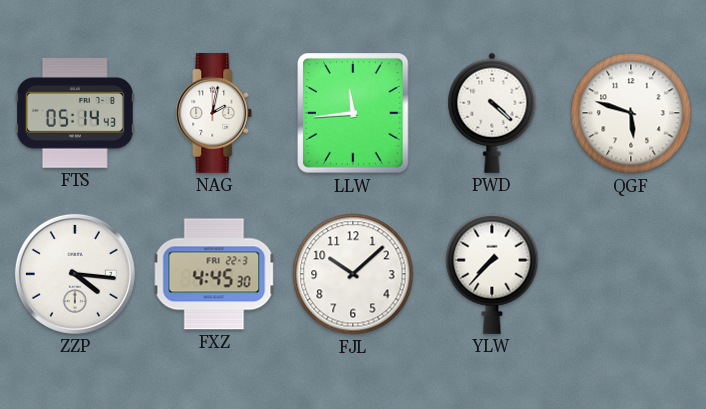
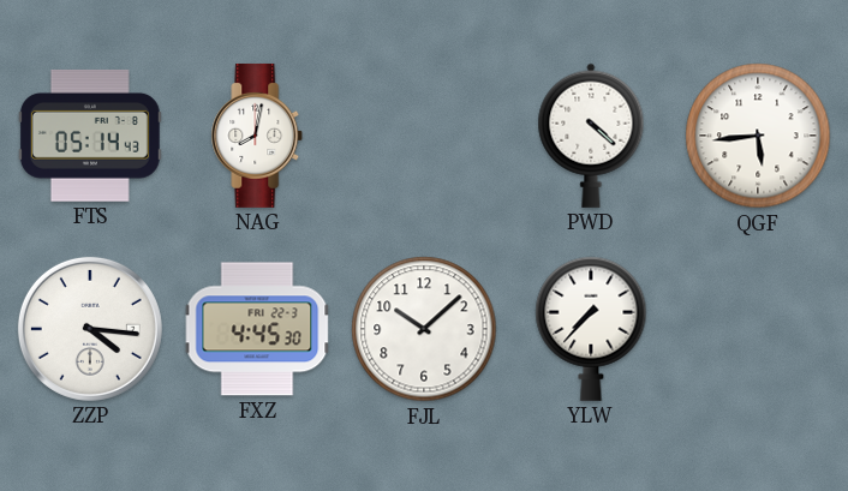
NAG: 2:02 -> 8:02
LLW: 11:44 -> none
QGF: 5:48 -> 5:44
